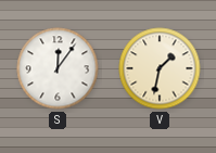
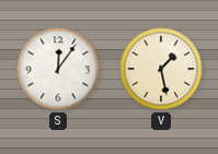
V: 1:32 -> 1:28
